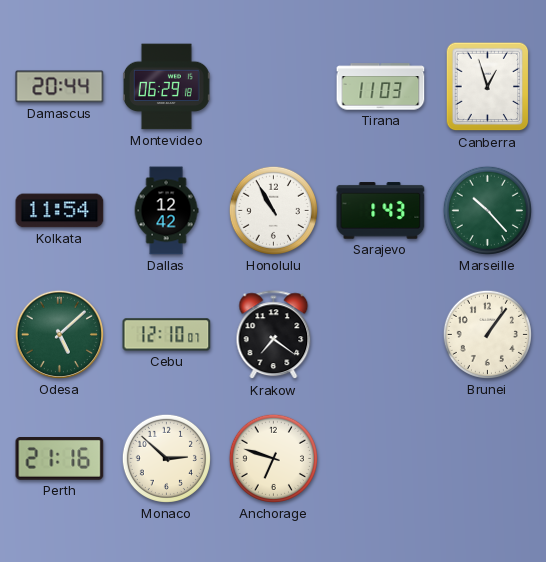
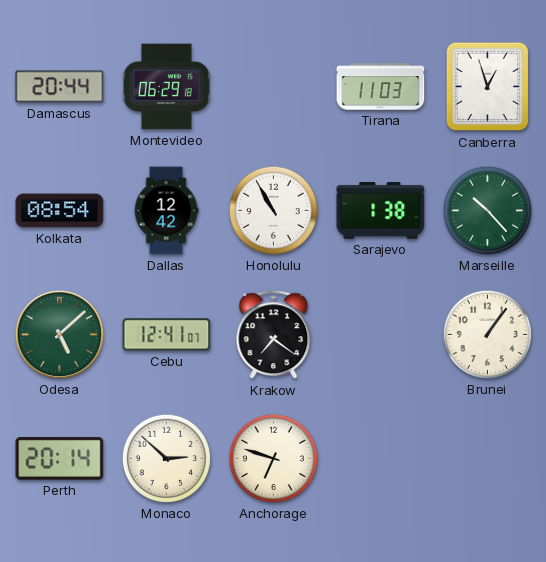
Kolkata: 11:54 -> 08:54
Sarajevo: 1:43 -> 1:38
Cebu: 12:10 -> 12:41
Perth: 21:16 -> 20:14
